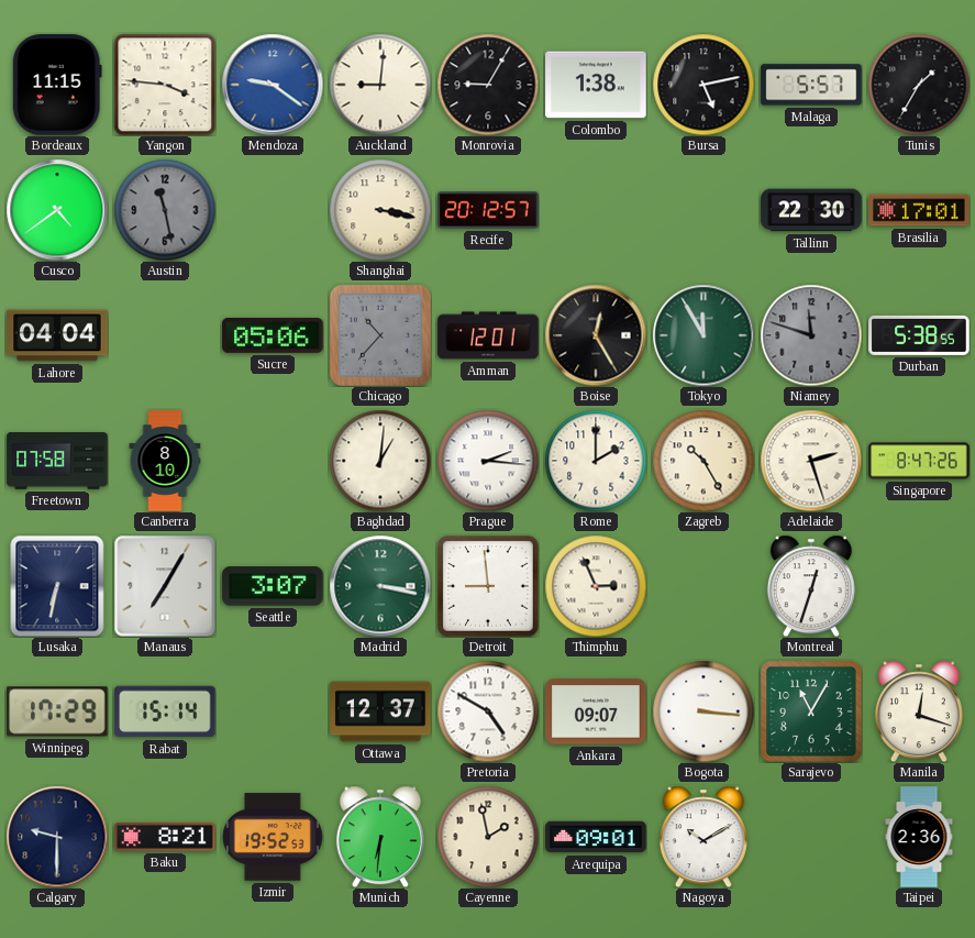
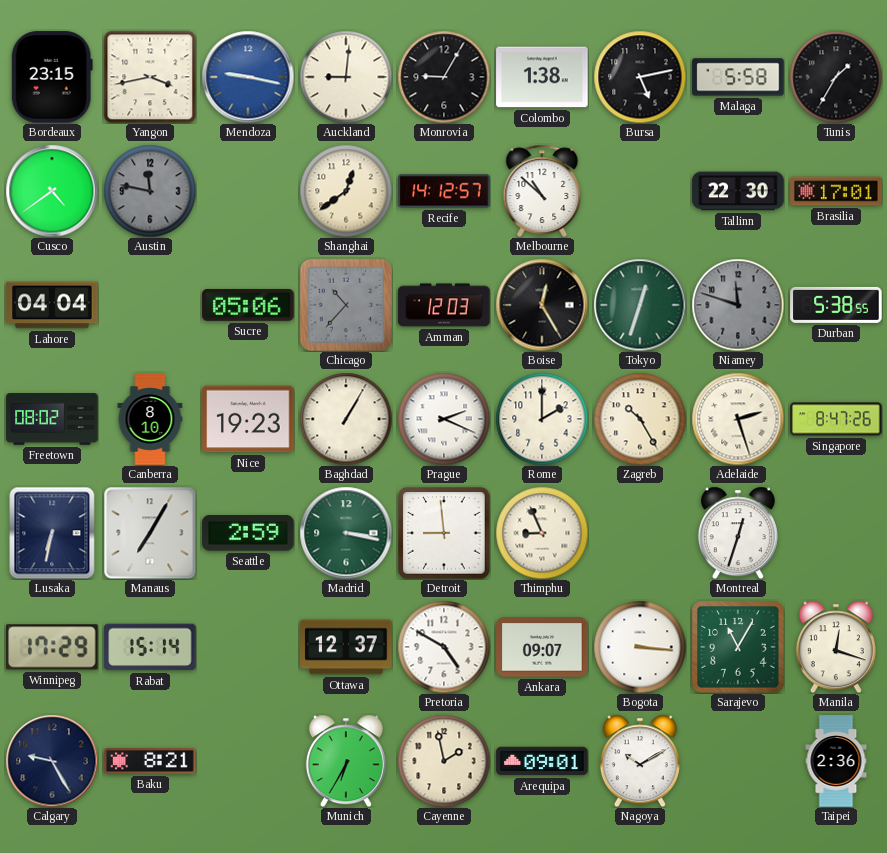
Bordeaux: 11:15 -> 23:15
Yangon: 3:46 -> 3:43
Mendoza: 9:21 -> 9:17
Malaga: 5:57 -> 5:58
Austin: 11:28 -> 11:47
Shanghai: 3:17 -> 12:39
Recife: 20:12 -> 14:12
Melbourne: none -> 10:52
Amman: 12:01 -> 12:03
Tokyo: 11:55 -> 12:33
Freetown: 07:58 -> 08:02
Nice: none -> 19:23
Baghdad: 1:01 -> 1:05
Prague: 2:16 -> 2:19
Seattle: 3:07 -> 2:59
Thimphu: 2:56 -> 8:56
Calgary: 9:30 -> 9:25
Izmir: 19:52 -> none
Munich: 6:31 -> 6:35
